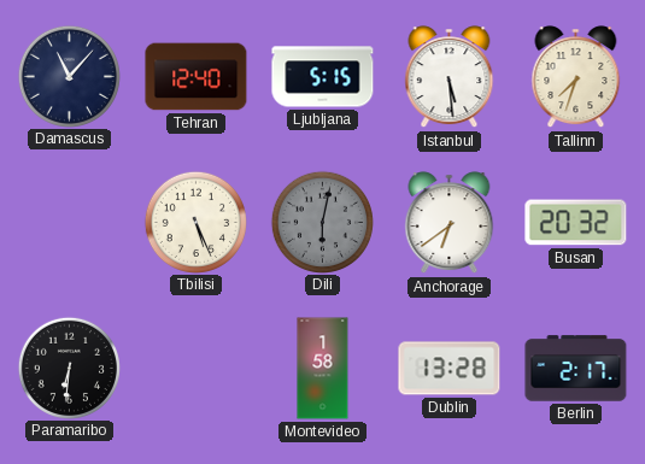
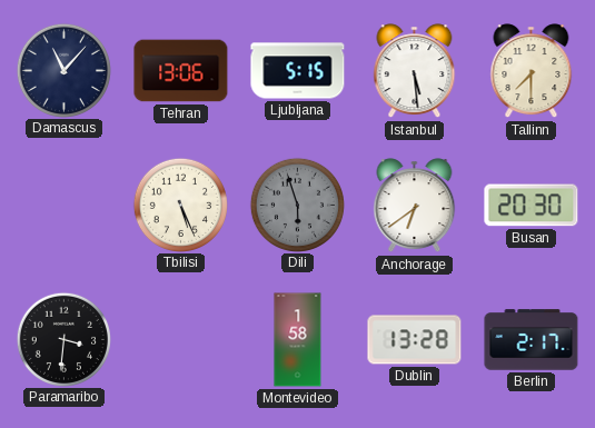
Tehran: 12:40 -> 13:06
Tallinn: 7:33 -> 7:30
Dili: 6:02 -> 5:57
Busan: 20:32 -> 20:30
Paramaribo: 6:31 -> 3:31
